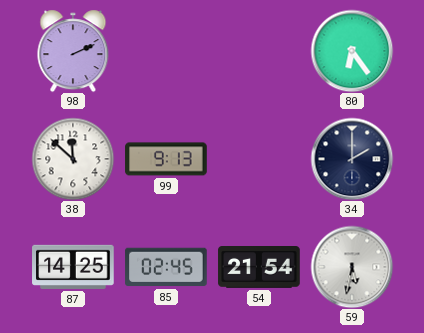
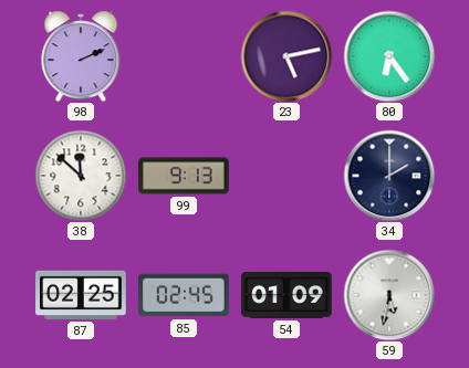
23: none -> 5:13
87: 14:25 -> 02:25
54: 21:54 -> 01:09
